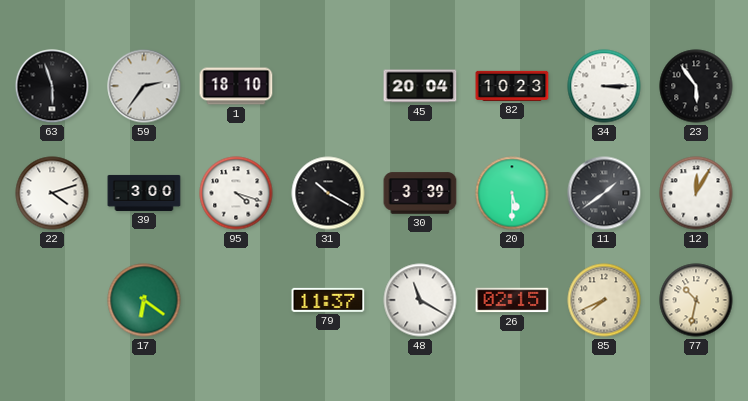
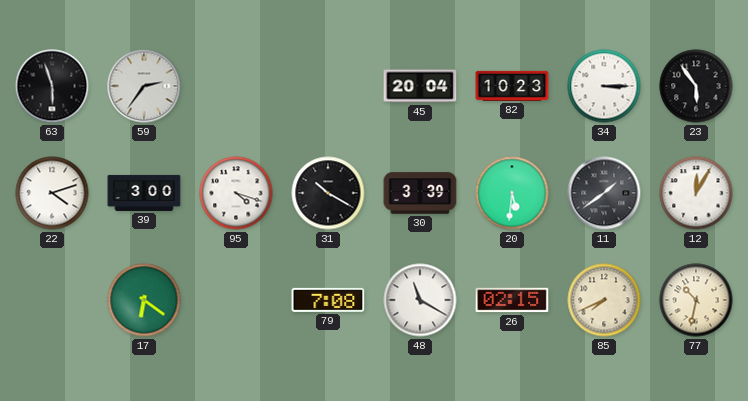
1: 18:10 -> none
20: 5:30 -> 5:31
79: 11:37 -> 7:08
